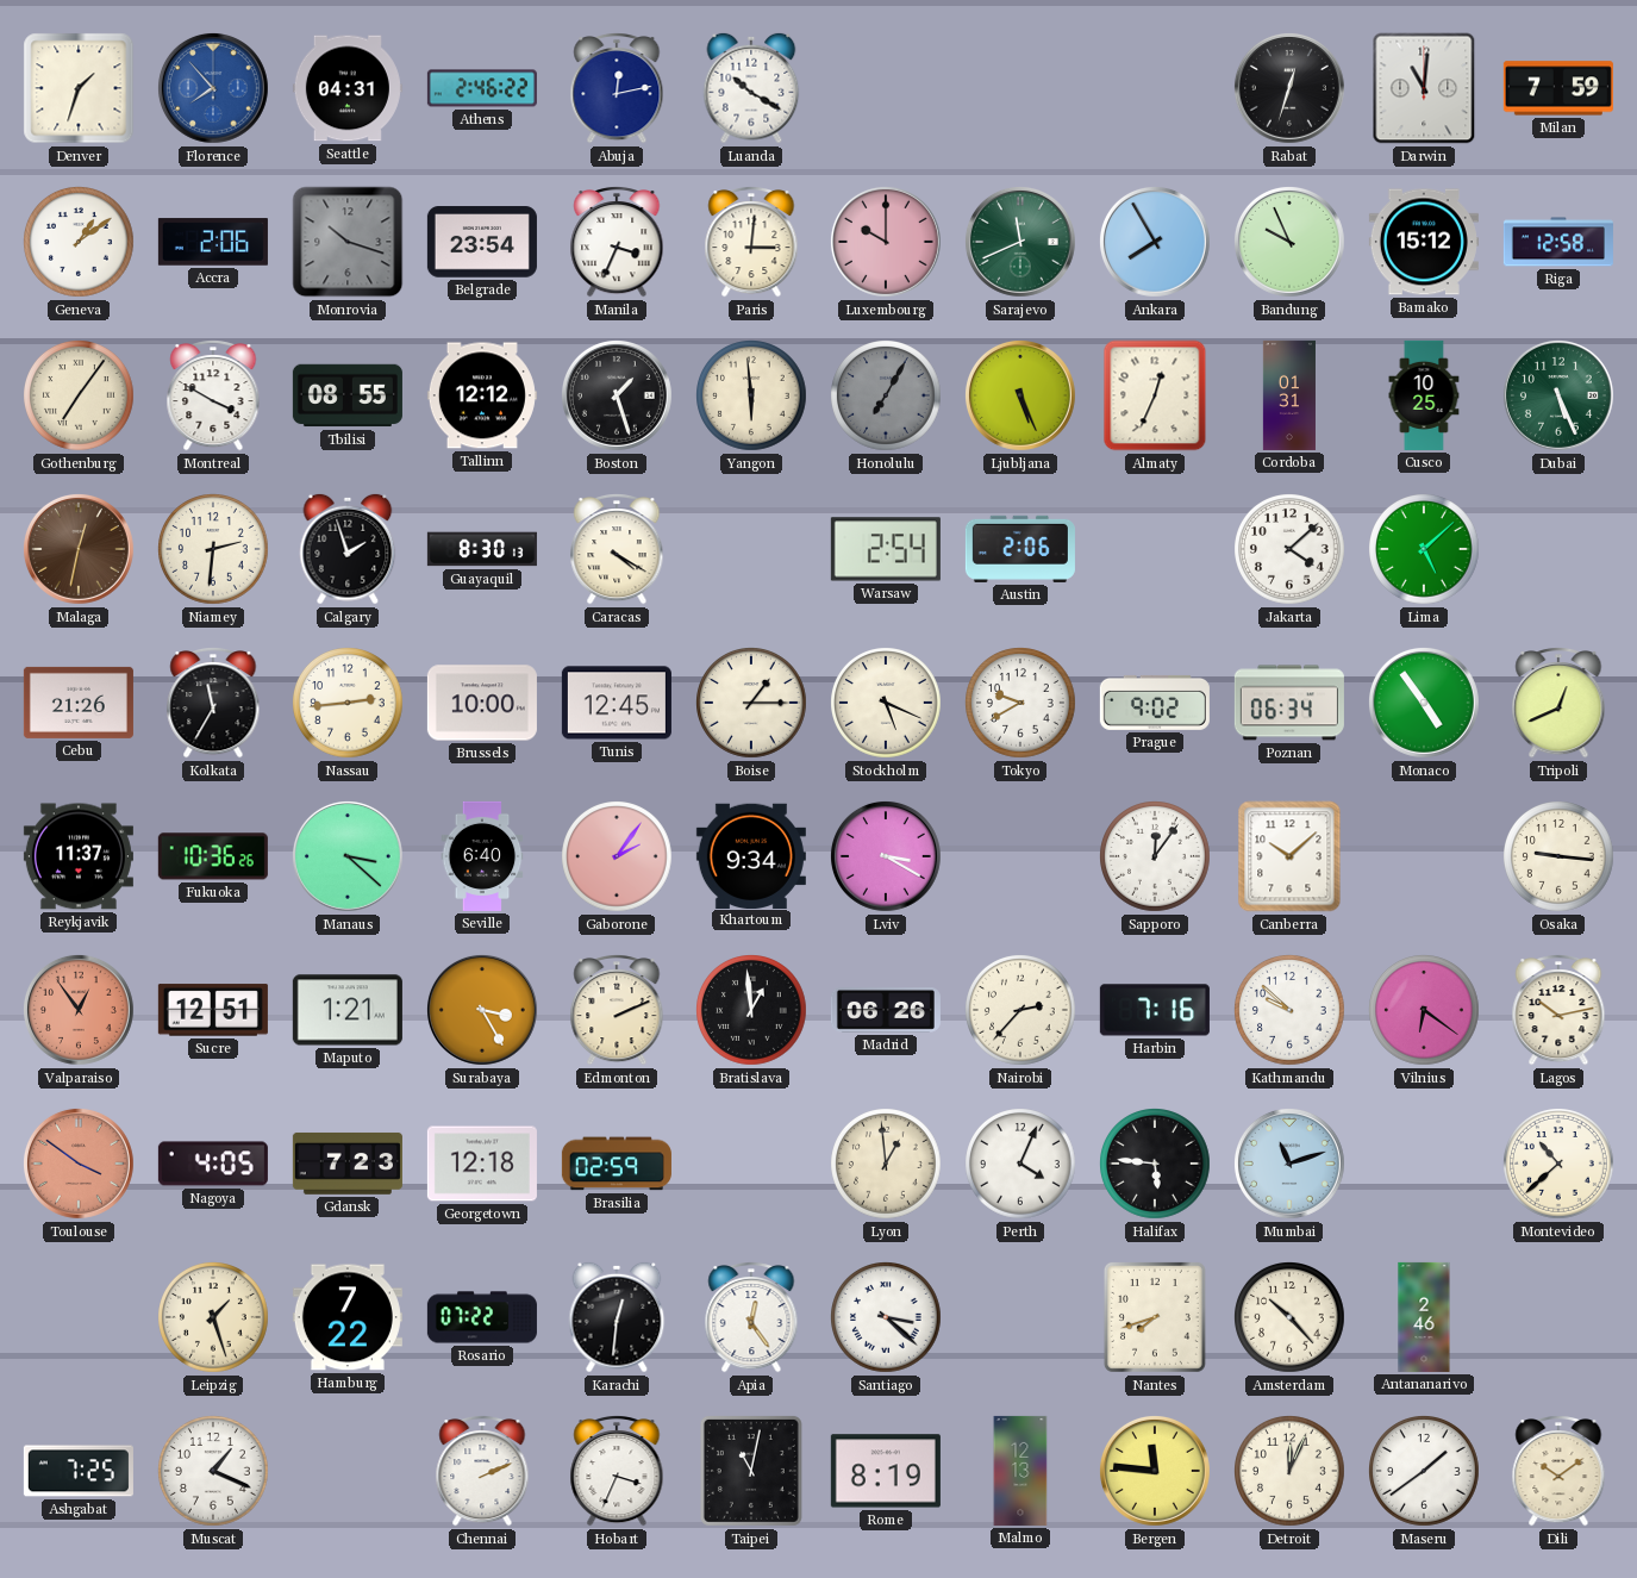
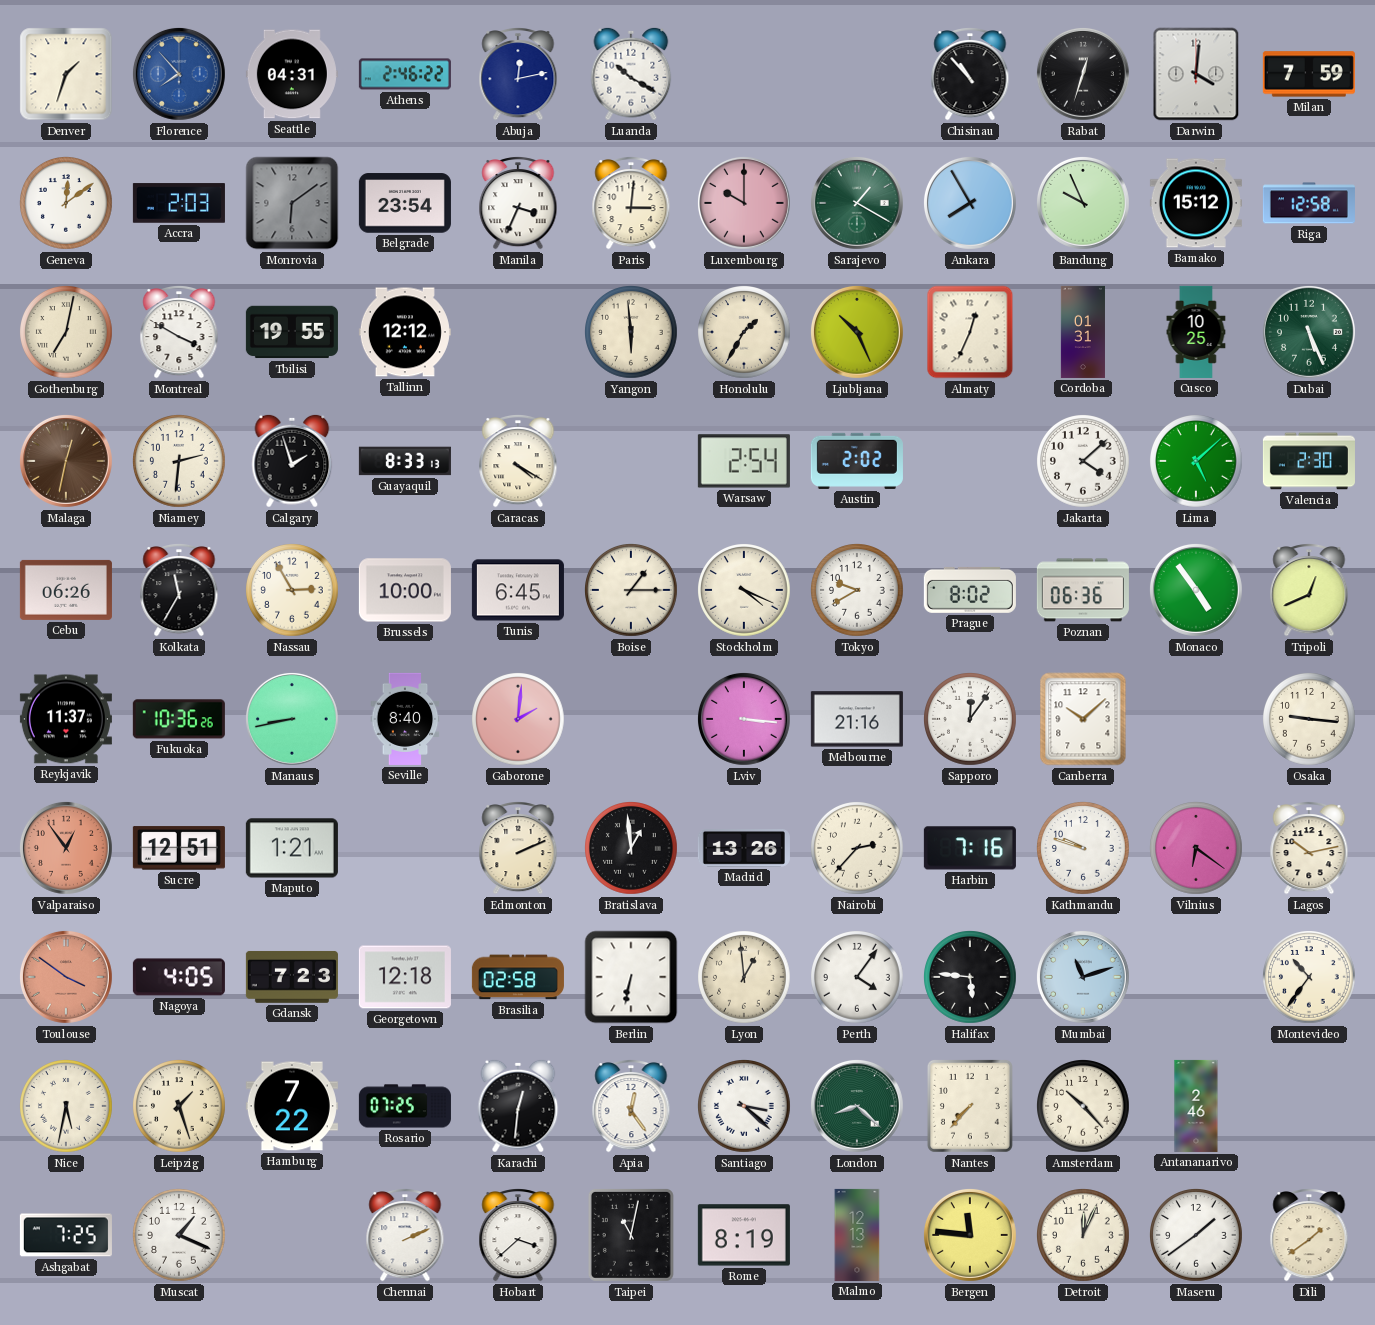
Chisinau: none -> 10:53
Darwin: 11:01 -> 4:01
Geneva: 1:09 -> 12:09
Accra: 2:06 -> 2:03
Monrovia: 10:18 -> 6:09
Sarajevo: 11:41 -> 1:20
Gothenburg: 7:06 -> 7:02
Tbilisi: 08:55 -> 19:55
Boston: 1:27 -> none
Honolulu: 7:05 -> 1:35
Honolulu dial: grey -> cream
Ljubljana: 5:26 -> 10:26
Guayaquil: 8:30 -> 8:33
Austin: 2:06 -> 2:02
Valencia: none -> 2:30
Cebu: 21:26 -> 06:26
Nassau: 2:44 -> 2:55
Tunis: 12:45 -> 6:45
Stockholm: 5:19 -> 4:19
Prague: 9:02 -> 8:02
Poznan: 06:34 -> 06:36
Manaus: 3:22 -> 8:43
Seville: 6:40 -> 8:40
Gaborone: 2:06 -> 2:01
Khartoum: 9:34 -> none
Lviv: 3:20 -> 3:16
Melbourne: none -> 21:16
Surabaya: 3:25 -> none
Madrid: 06:26 -> 13:26
Kathmandu: 9:52 -> 9:48
Brasilia: 02:59 -> 02:58
Berlin: none -> 6:32
Perth: 4:04 -> 4:06
Montevideo: 10:38 -> 10:36
Nice: none -> 5:32
Rosario: 07:22 -> 07:25
London: none -> 8:22
Nantes: 7:42 -> 7:37
Hobart: 3:34 -> 3:38
Dili: 10:09 -> 1:39
